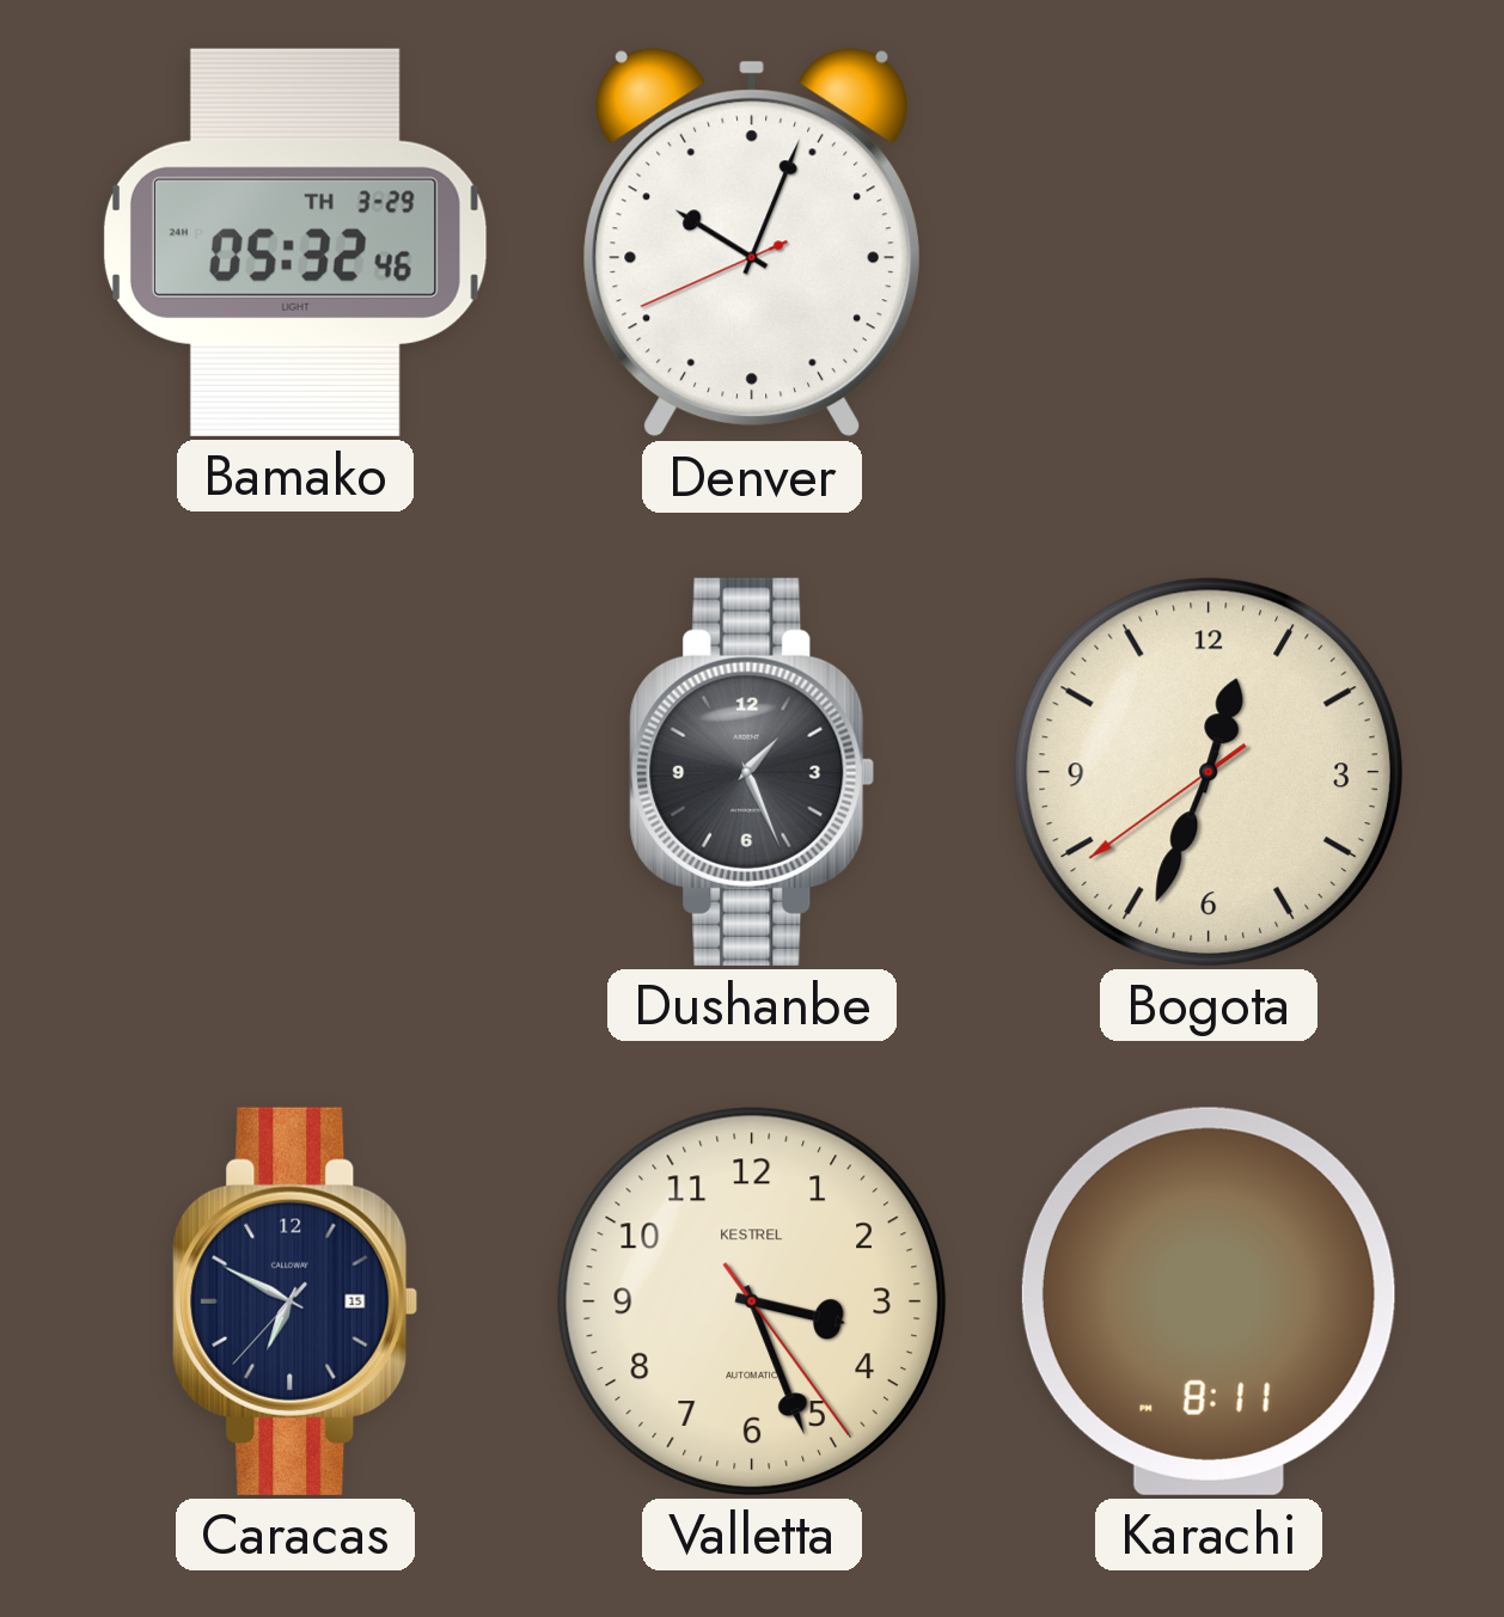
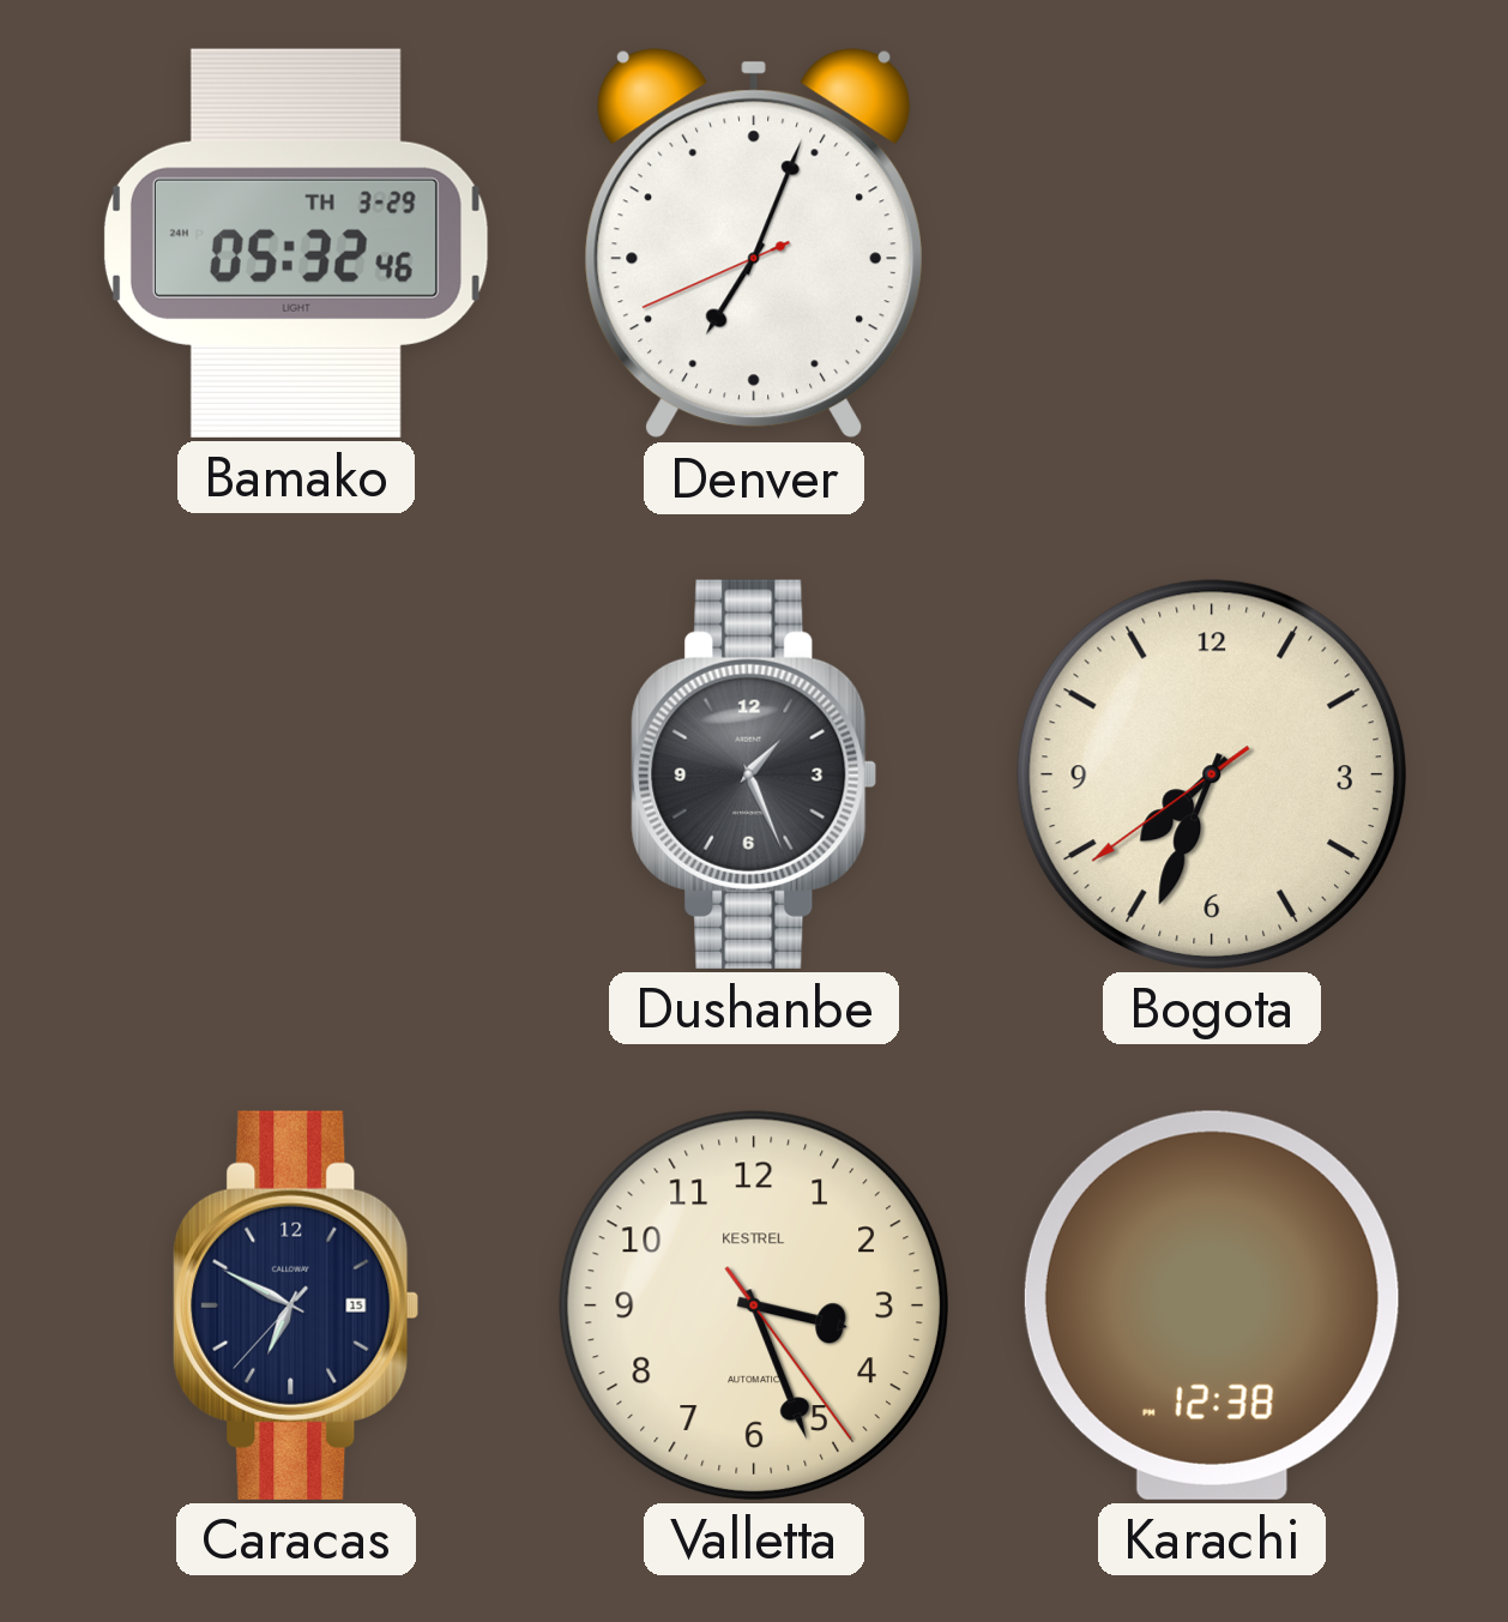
Denver: 10:03 -> 7:03
Bogota: 12:33 -> 7:33
Karachi: 8:11 -> 12:38
